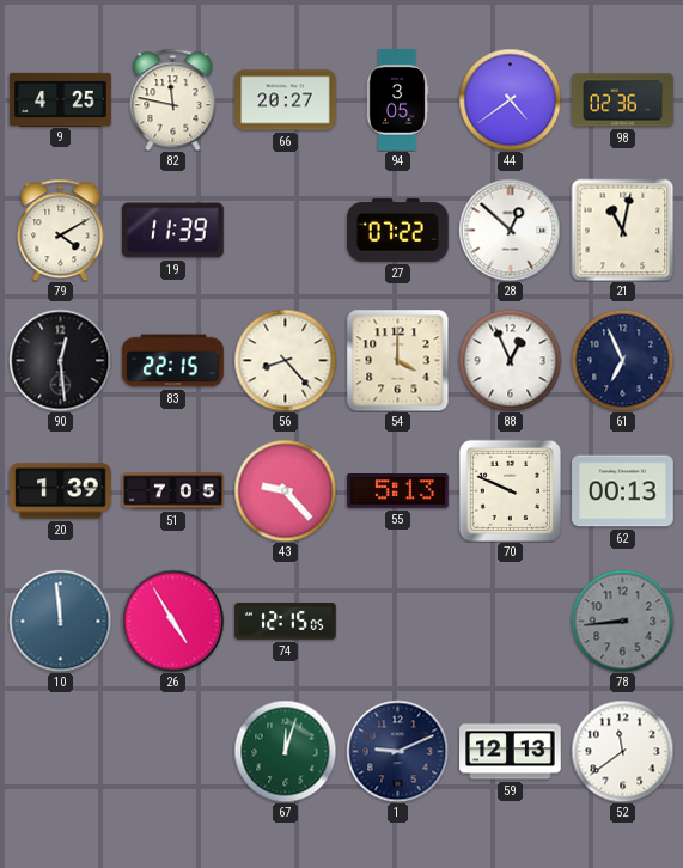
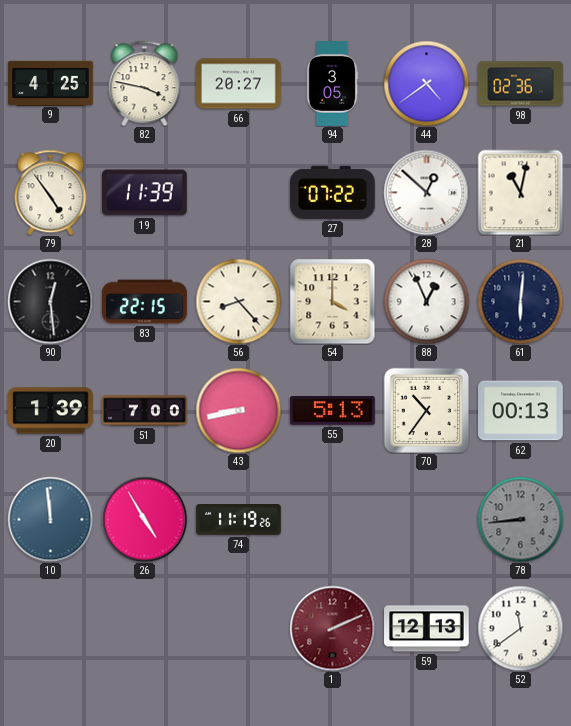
82: 11:47 -> 3:47
79: 4:10 -> 4:54
61: 6:56 -> 6:01
51: 7:05 -> 7:00
43: 9:23 -> 8:43
70: 9:49 -> 10:36
74: 12:15 -> 11:19
67: 12:03 -> none
1: 9:11 -> 2:11
1 dial: navy -> burgundy
